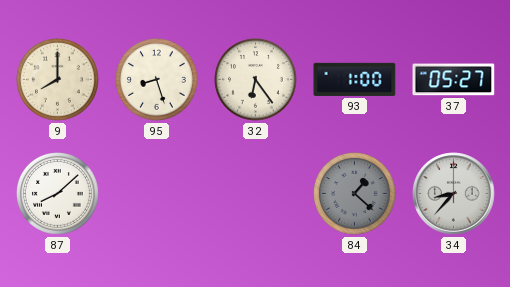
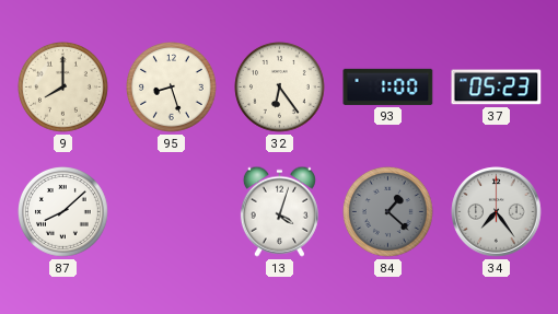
37: 05:27 -> 05:23
13: none -> 4:03
34: 8:37 -> 7:24
